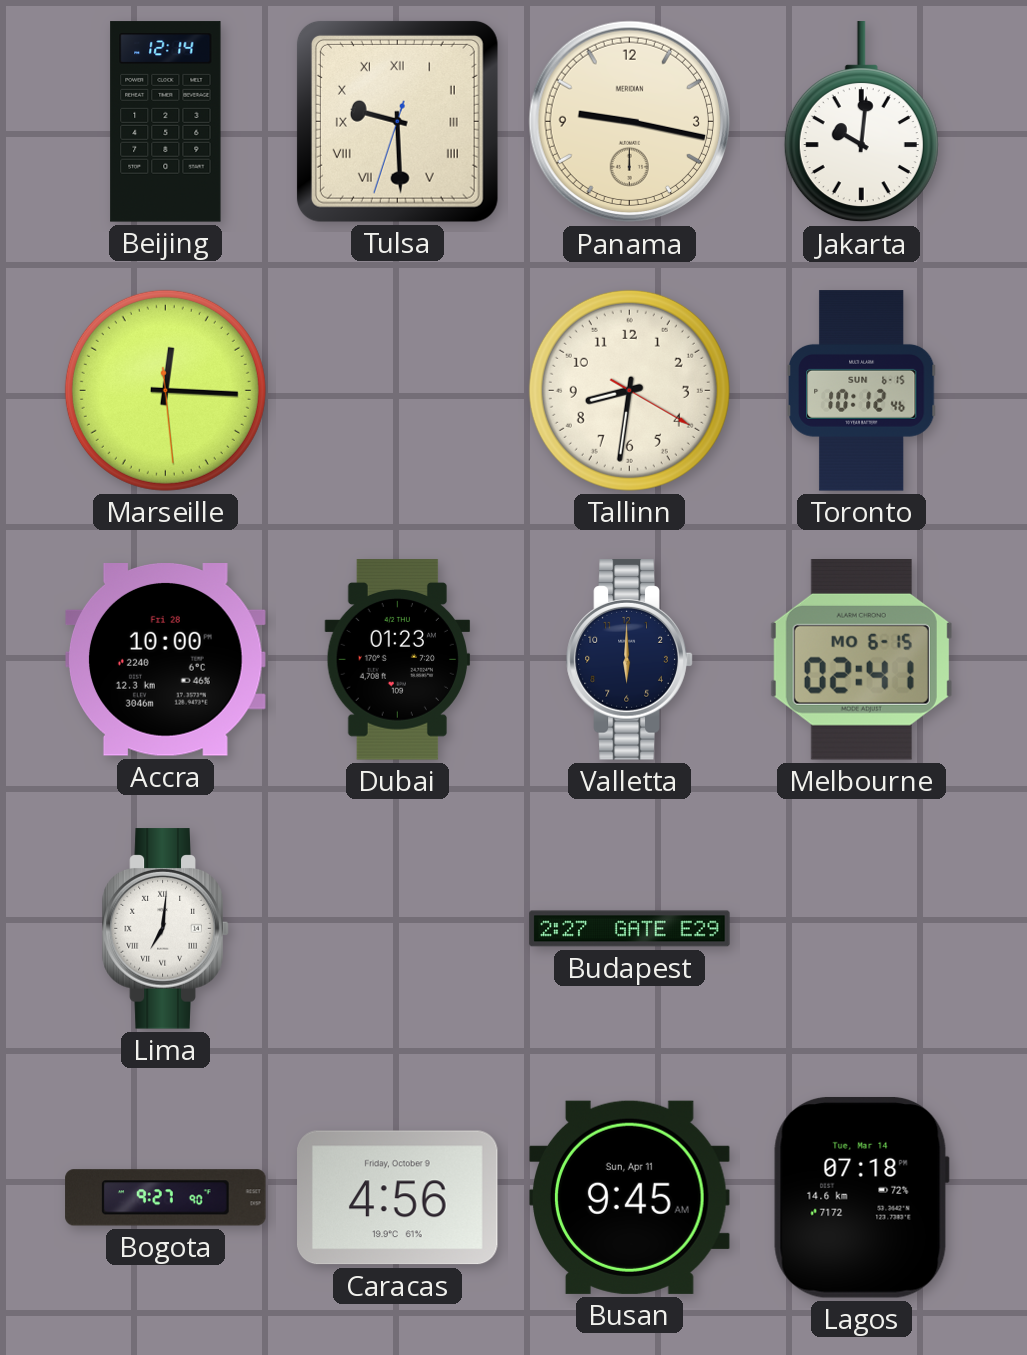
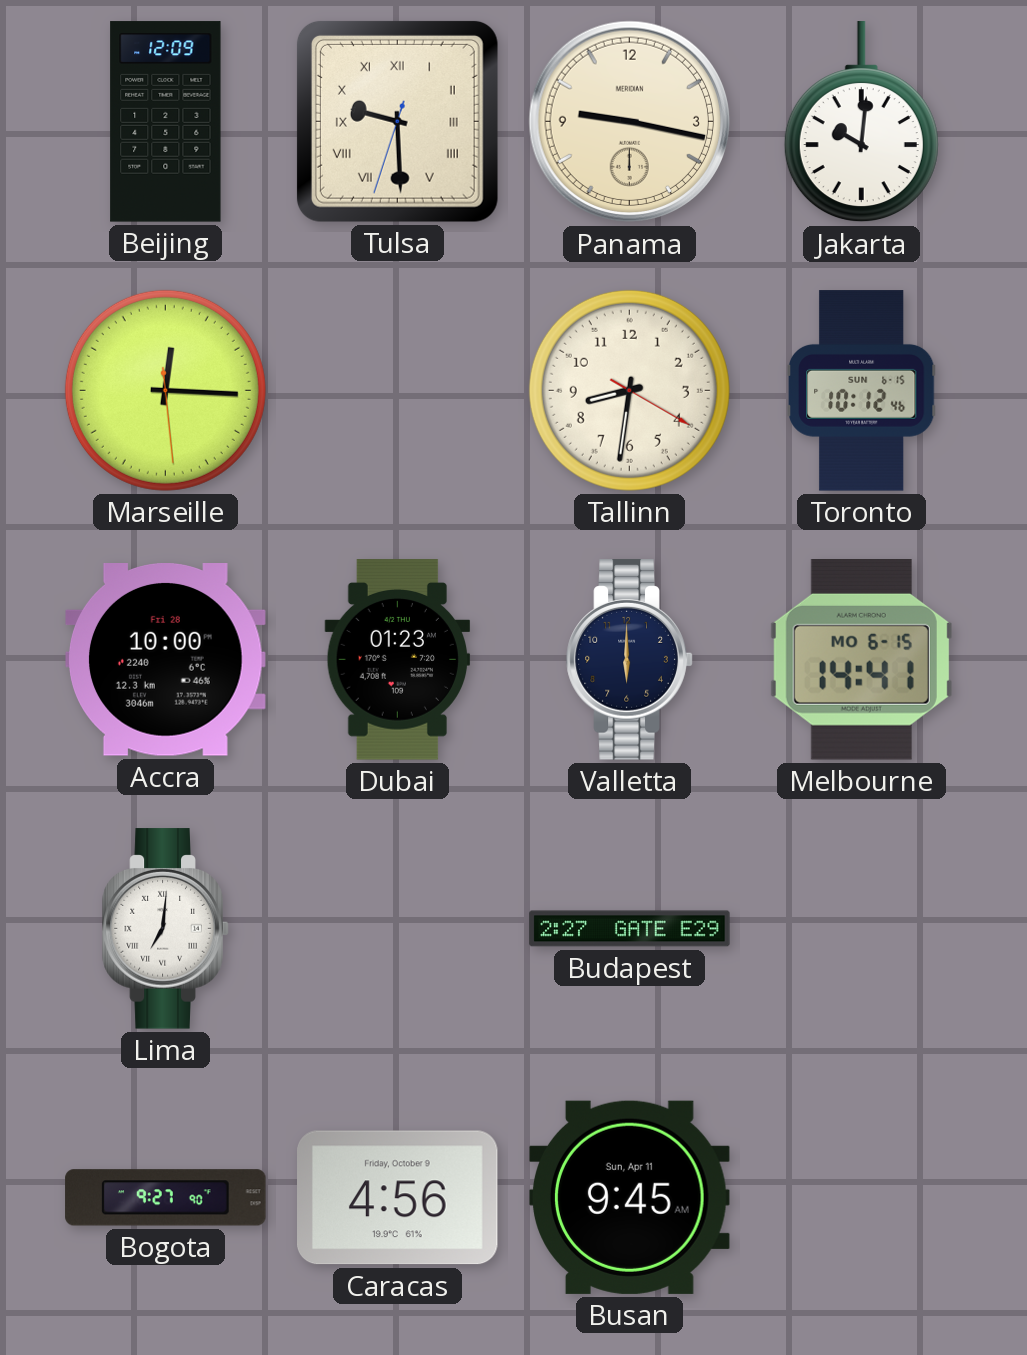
Beijing: 12:14 -> 12:09
Melbourne: 02:41 -> 14:41
Lagos: 07:18 -> none
